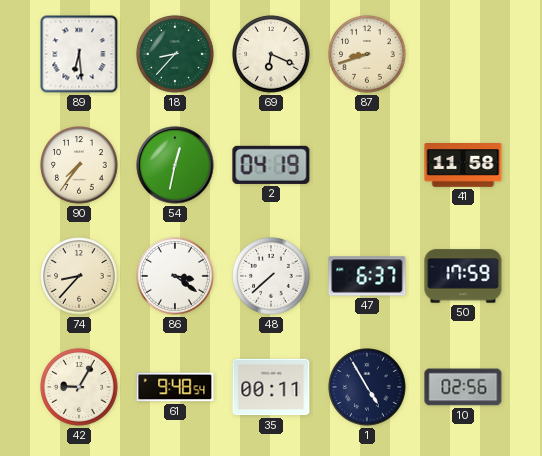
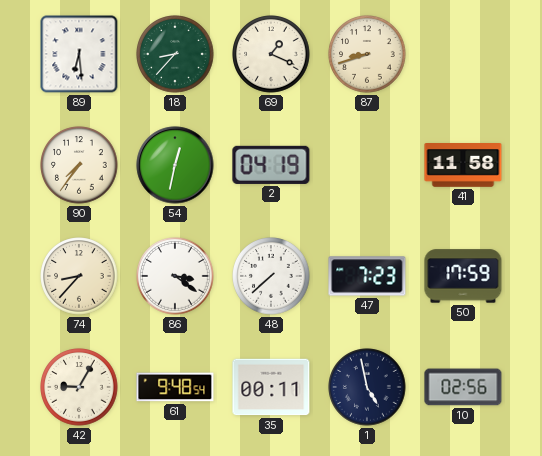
69: 6:19 -> 1:19
47: 6:37 -> 7:23
1: 4:55 -> 4:58
